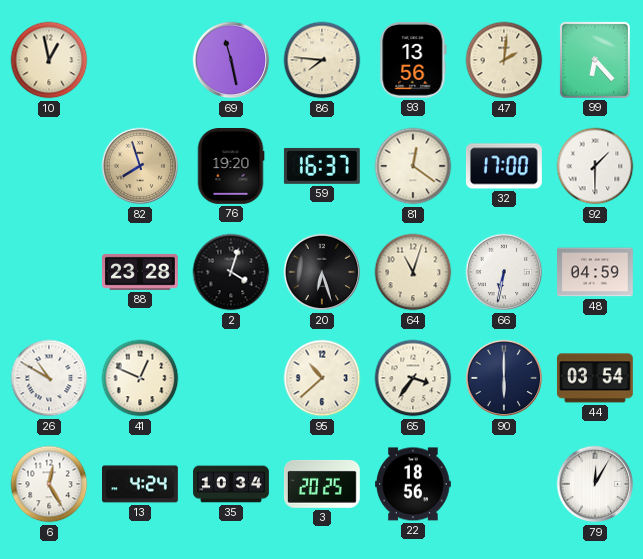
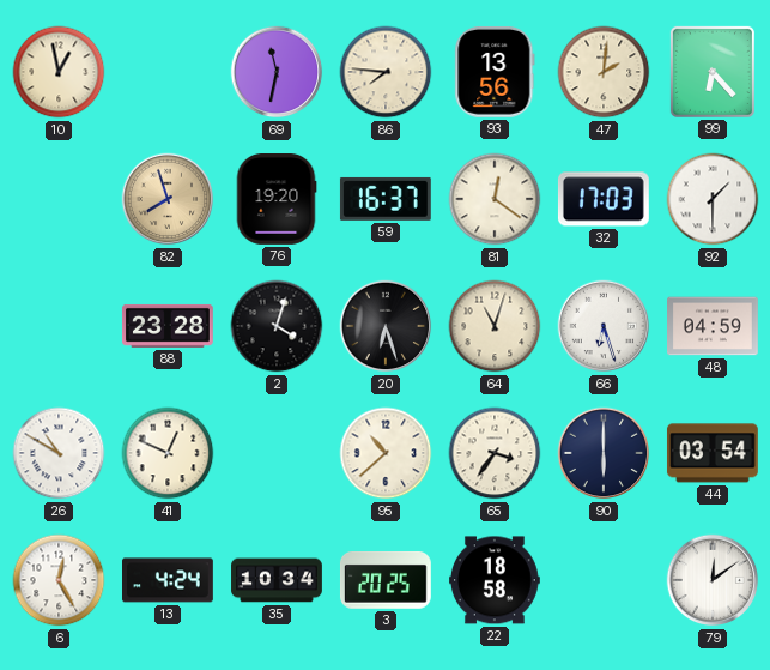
69: 11:28 -> 11:32
32: 17:00 -> 17:03
66: 6:32 -> 6:27
22: 18:56 -> 18:58
79: 12:05 -> 12:09
